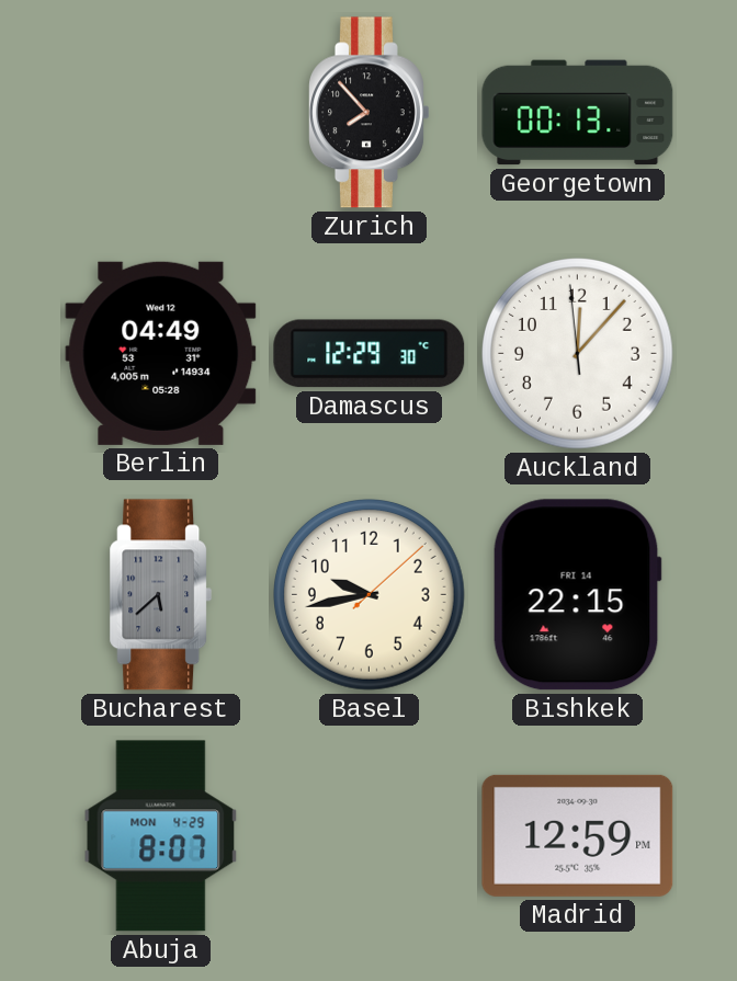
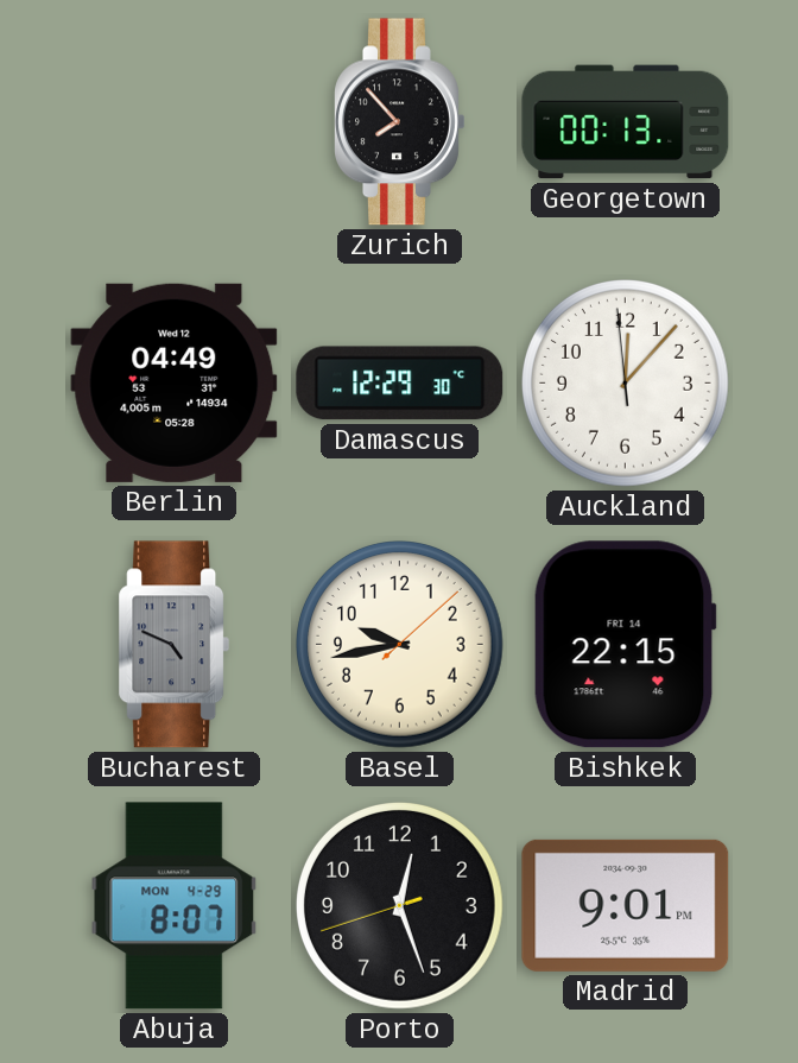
Bucharest: 5:38 -> 4:49
Porto: none -> 12:26
Madrid: 12:59 -> 9:01
